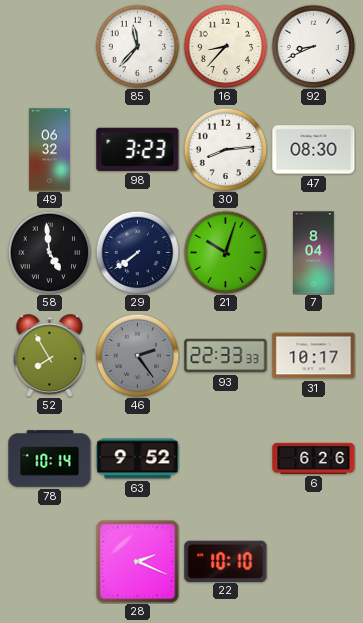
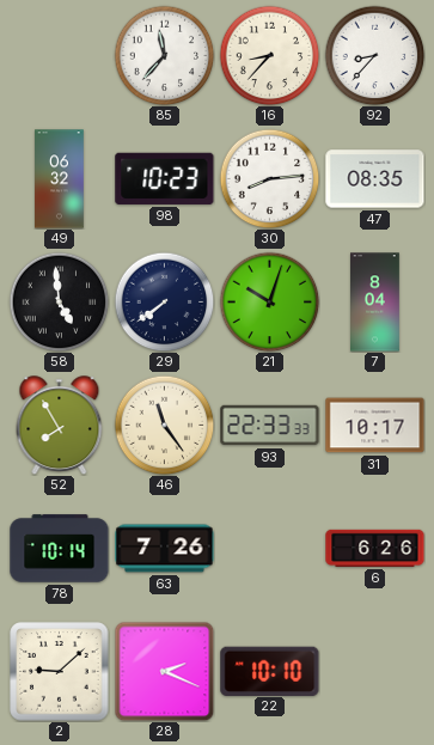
92: 8:41 -> 8:37
98: 3:23 -> 10:23
47: 08:30 -> 08:35
46: 2:24 -> 11:24
46 dial: grey -> cream
63: 9:52 -> 7:26
2: none -> 9:08
